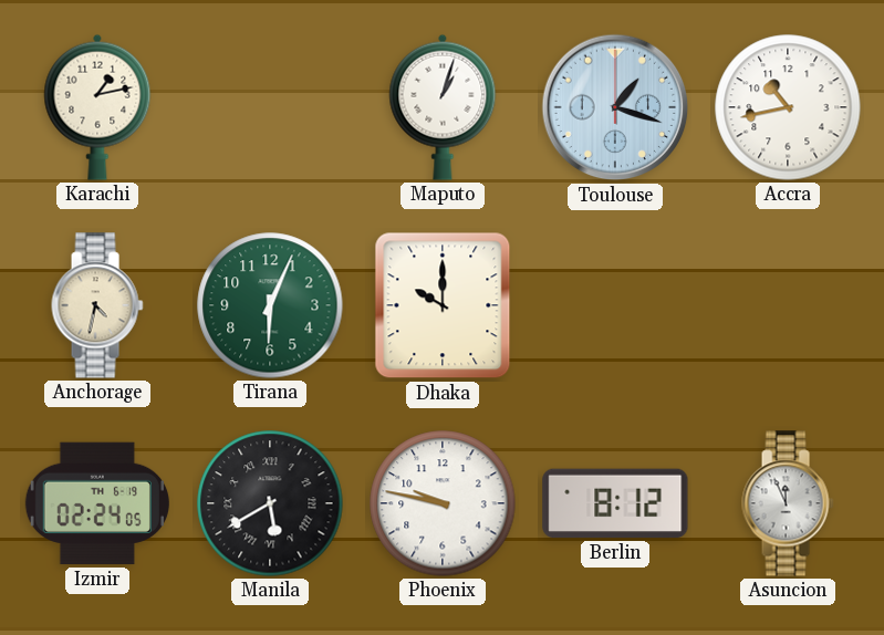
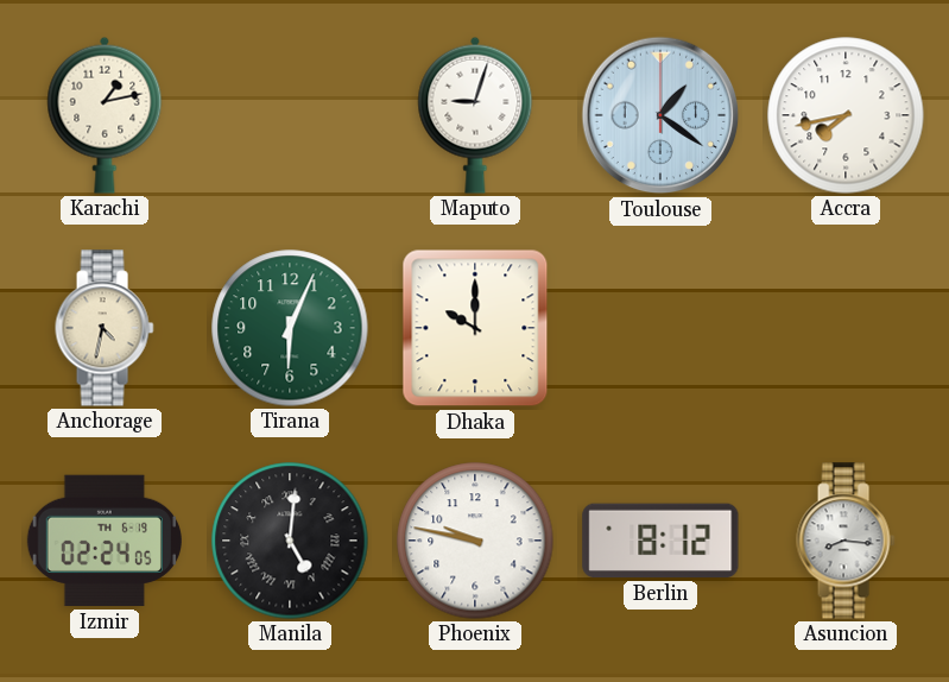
Maputo: 1:03 -> 9:03
Toulouse: 1:18 -> 1:21
Accra: 10:43 -> 7:43
Manila: 5:40 -> 5:01
Asuncion: 11:56 -> 8:16
